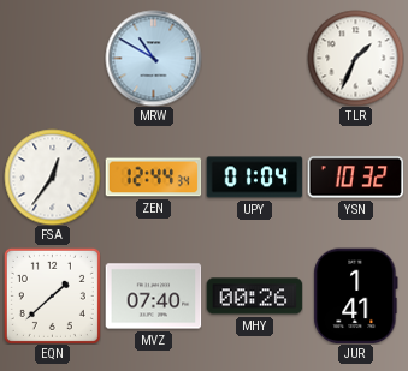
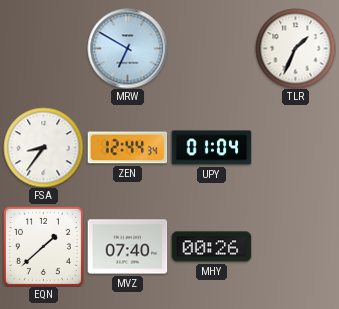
MRW: 10:50 -> 6:50
FSA: 12:36 -> 8:36
YSN: 10:32 -> none
JUR: 1:41 -> none
